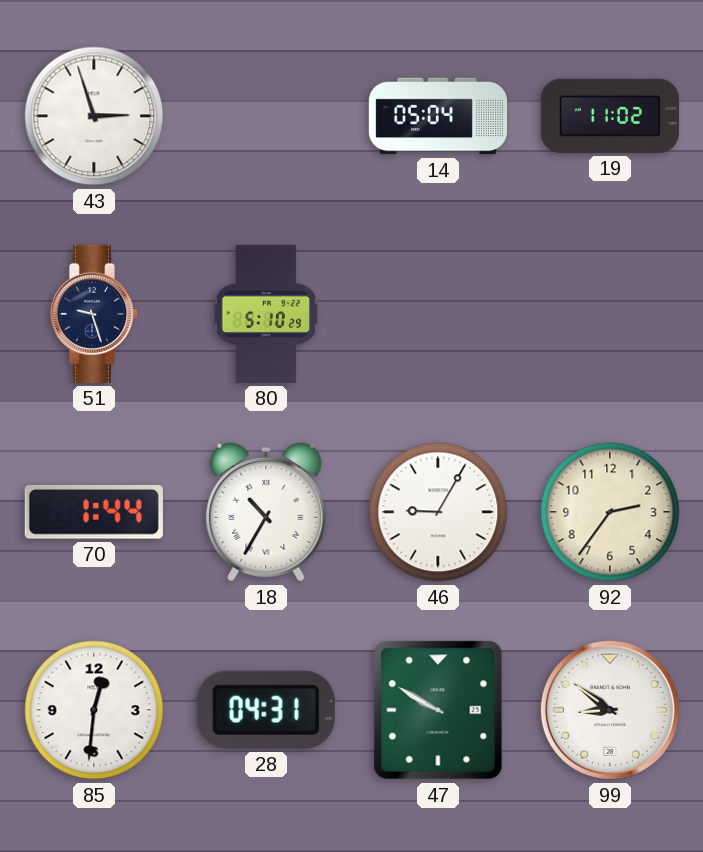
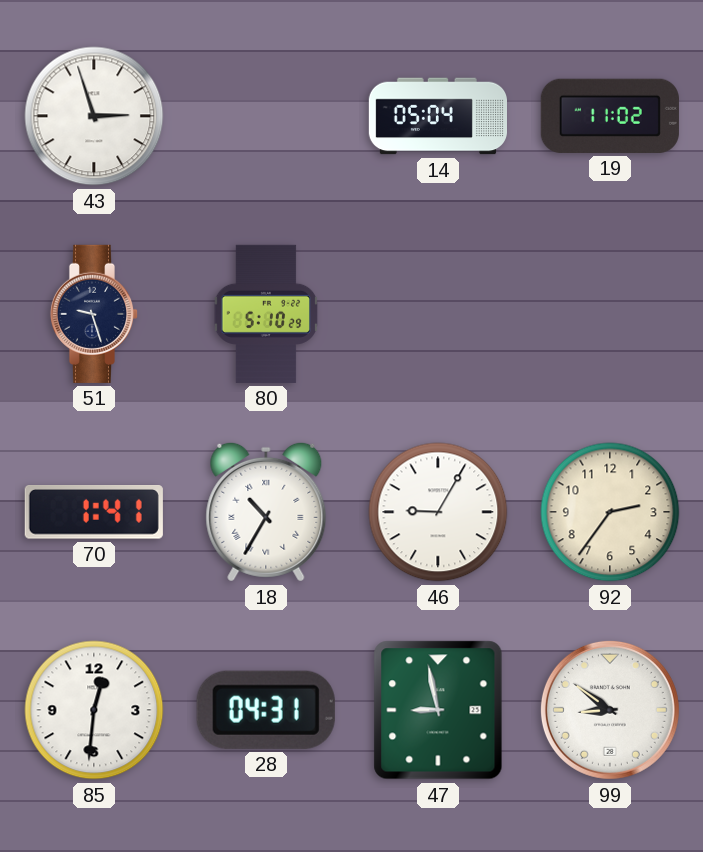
70: 1:44 -> 1:41
47: 9:50 -> 8:58
